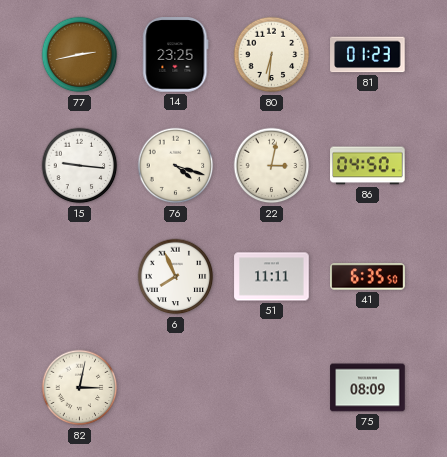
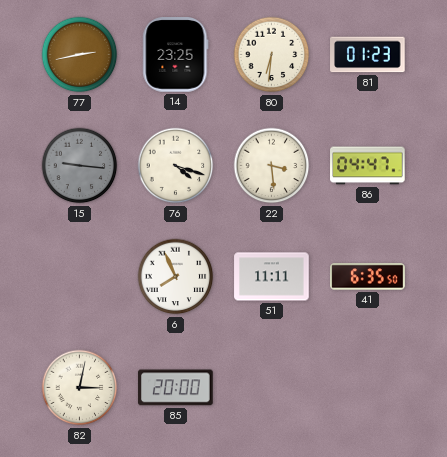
15 dial: white -> grey
22: 3:02 -> 3:29
86: 04:50 -> 04:47
85: none -> 20:00
75: 08:09 -> none
